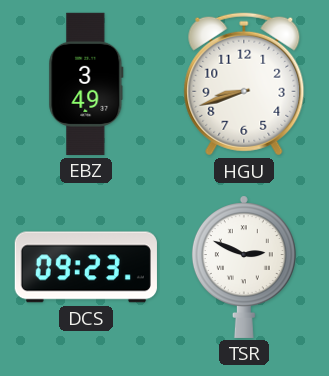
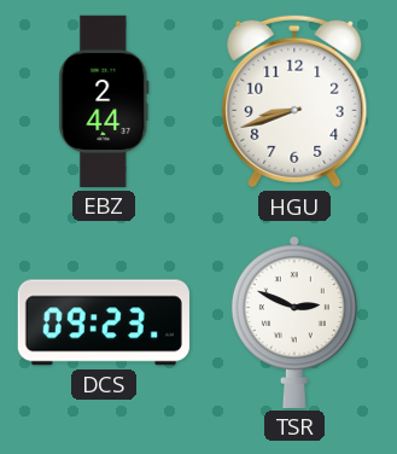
EBZ: 3:49 -> 2:44
